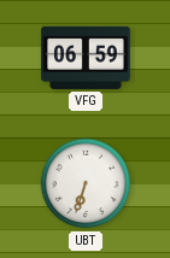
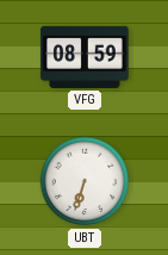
VFG: 06:59 -> 08:59
